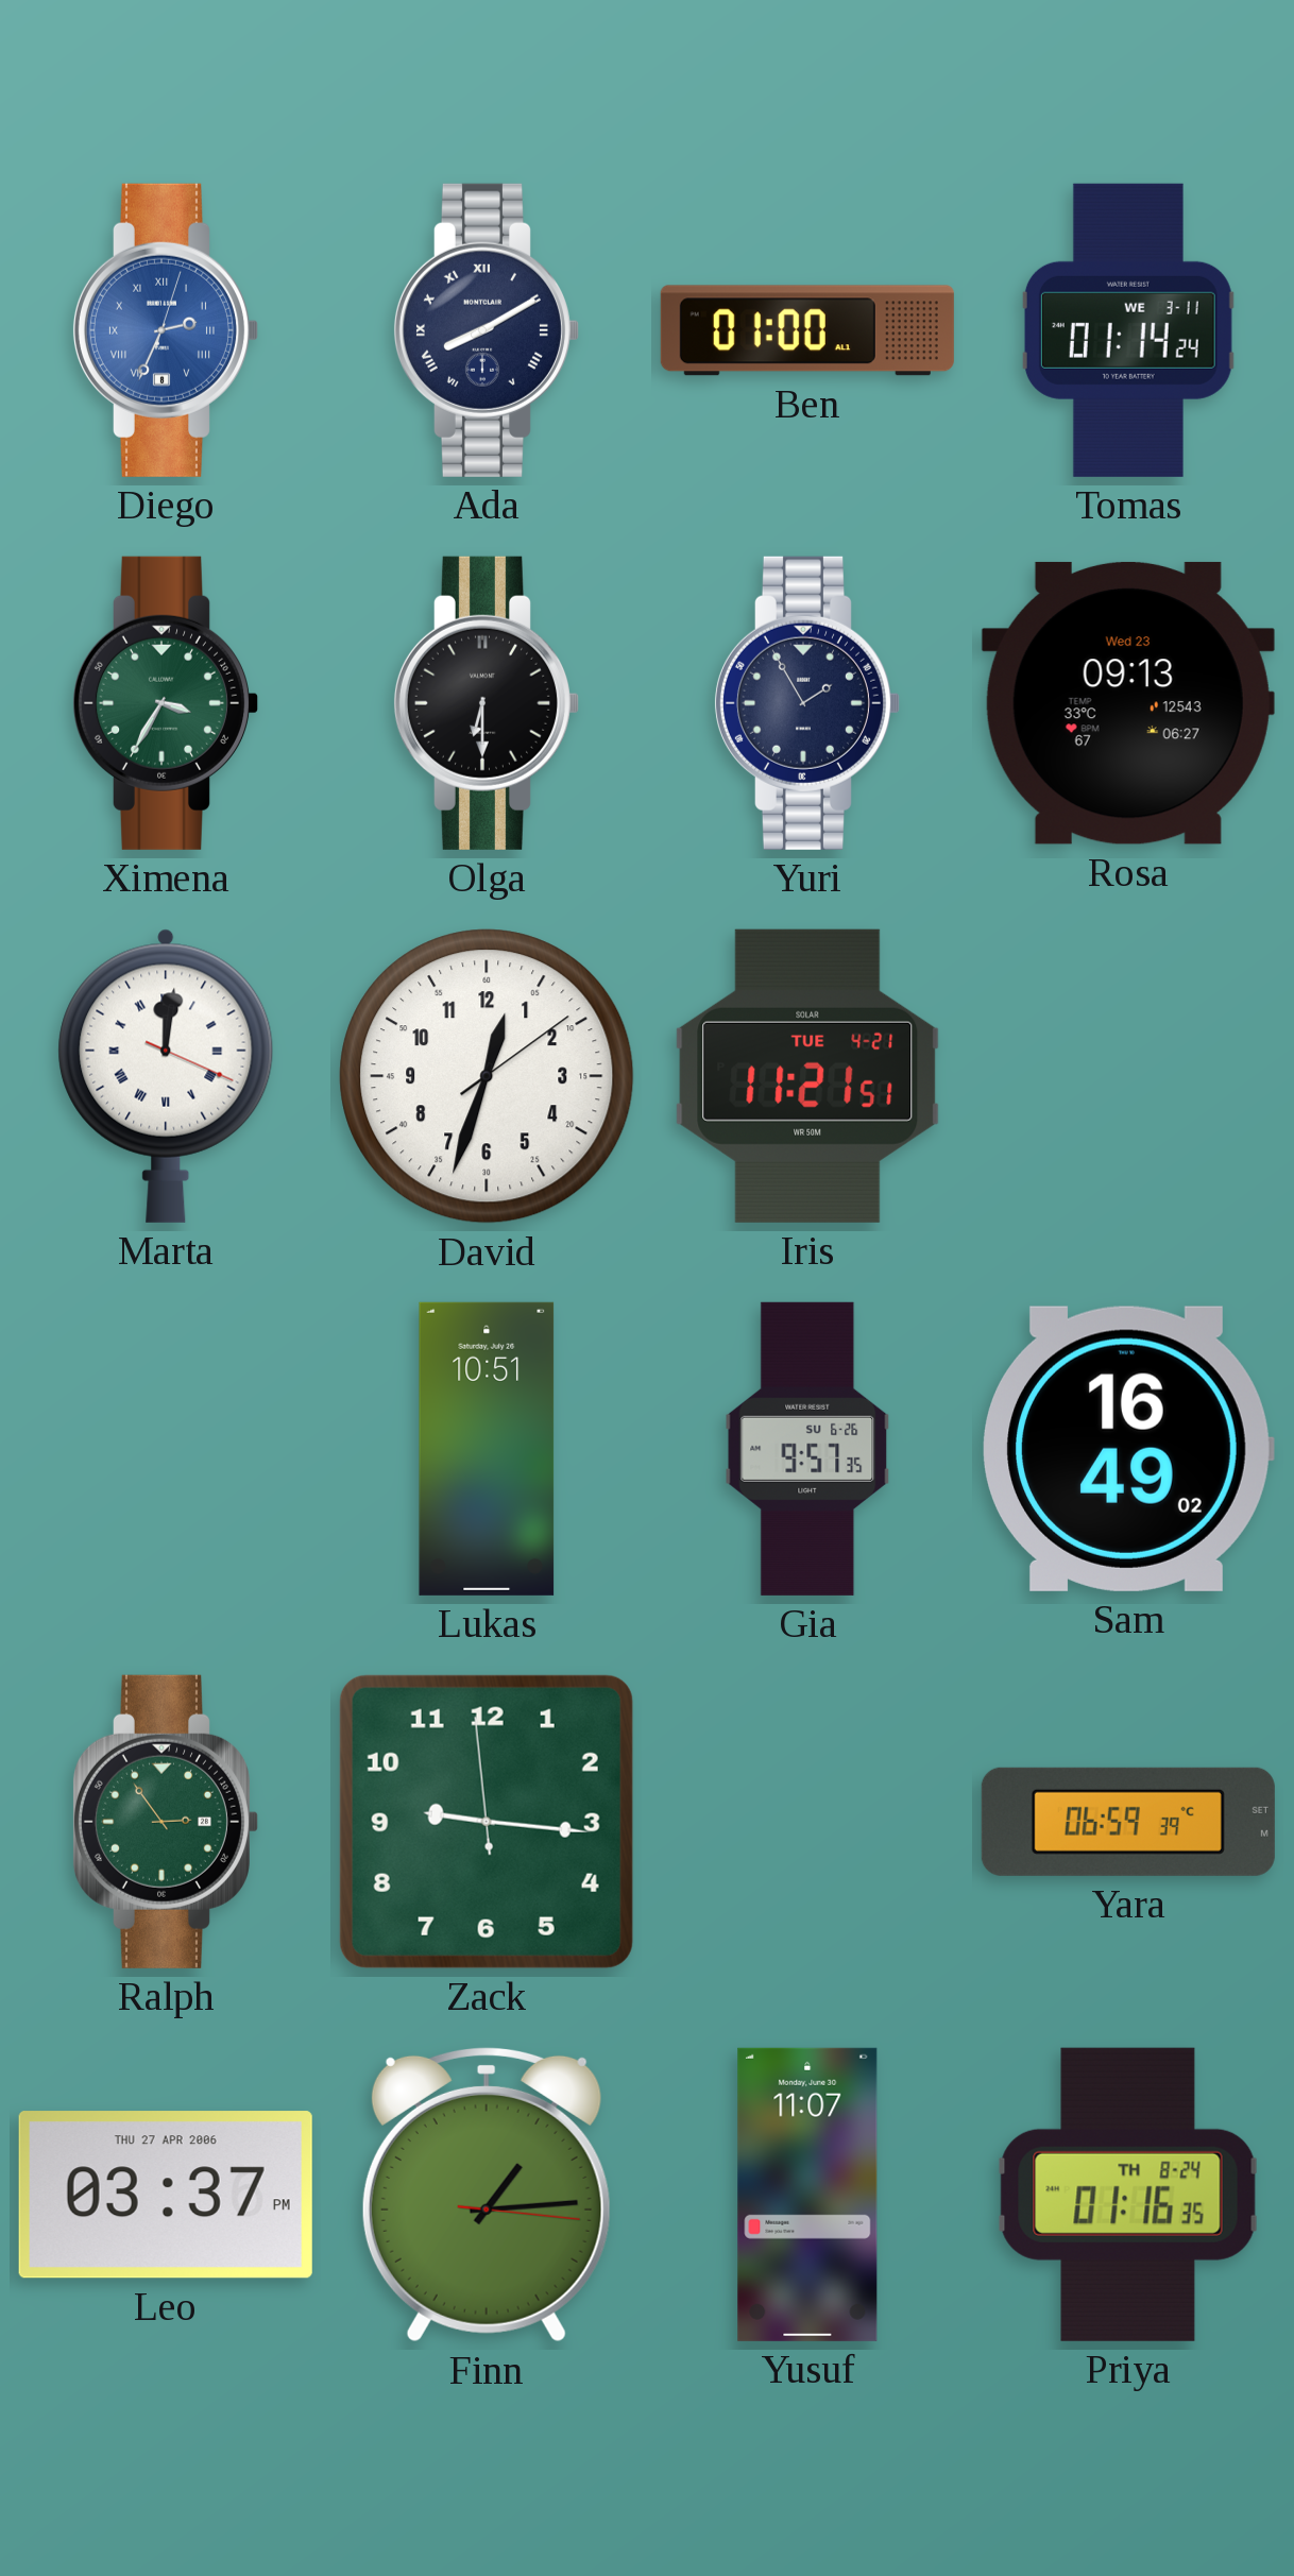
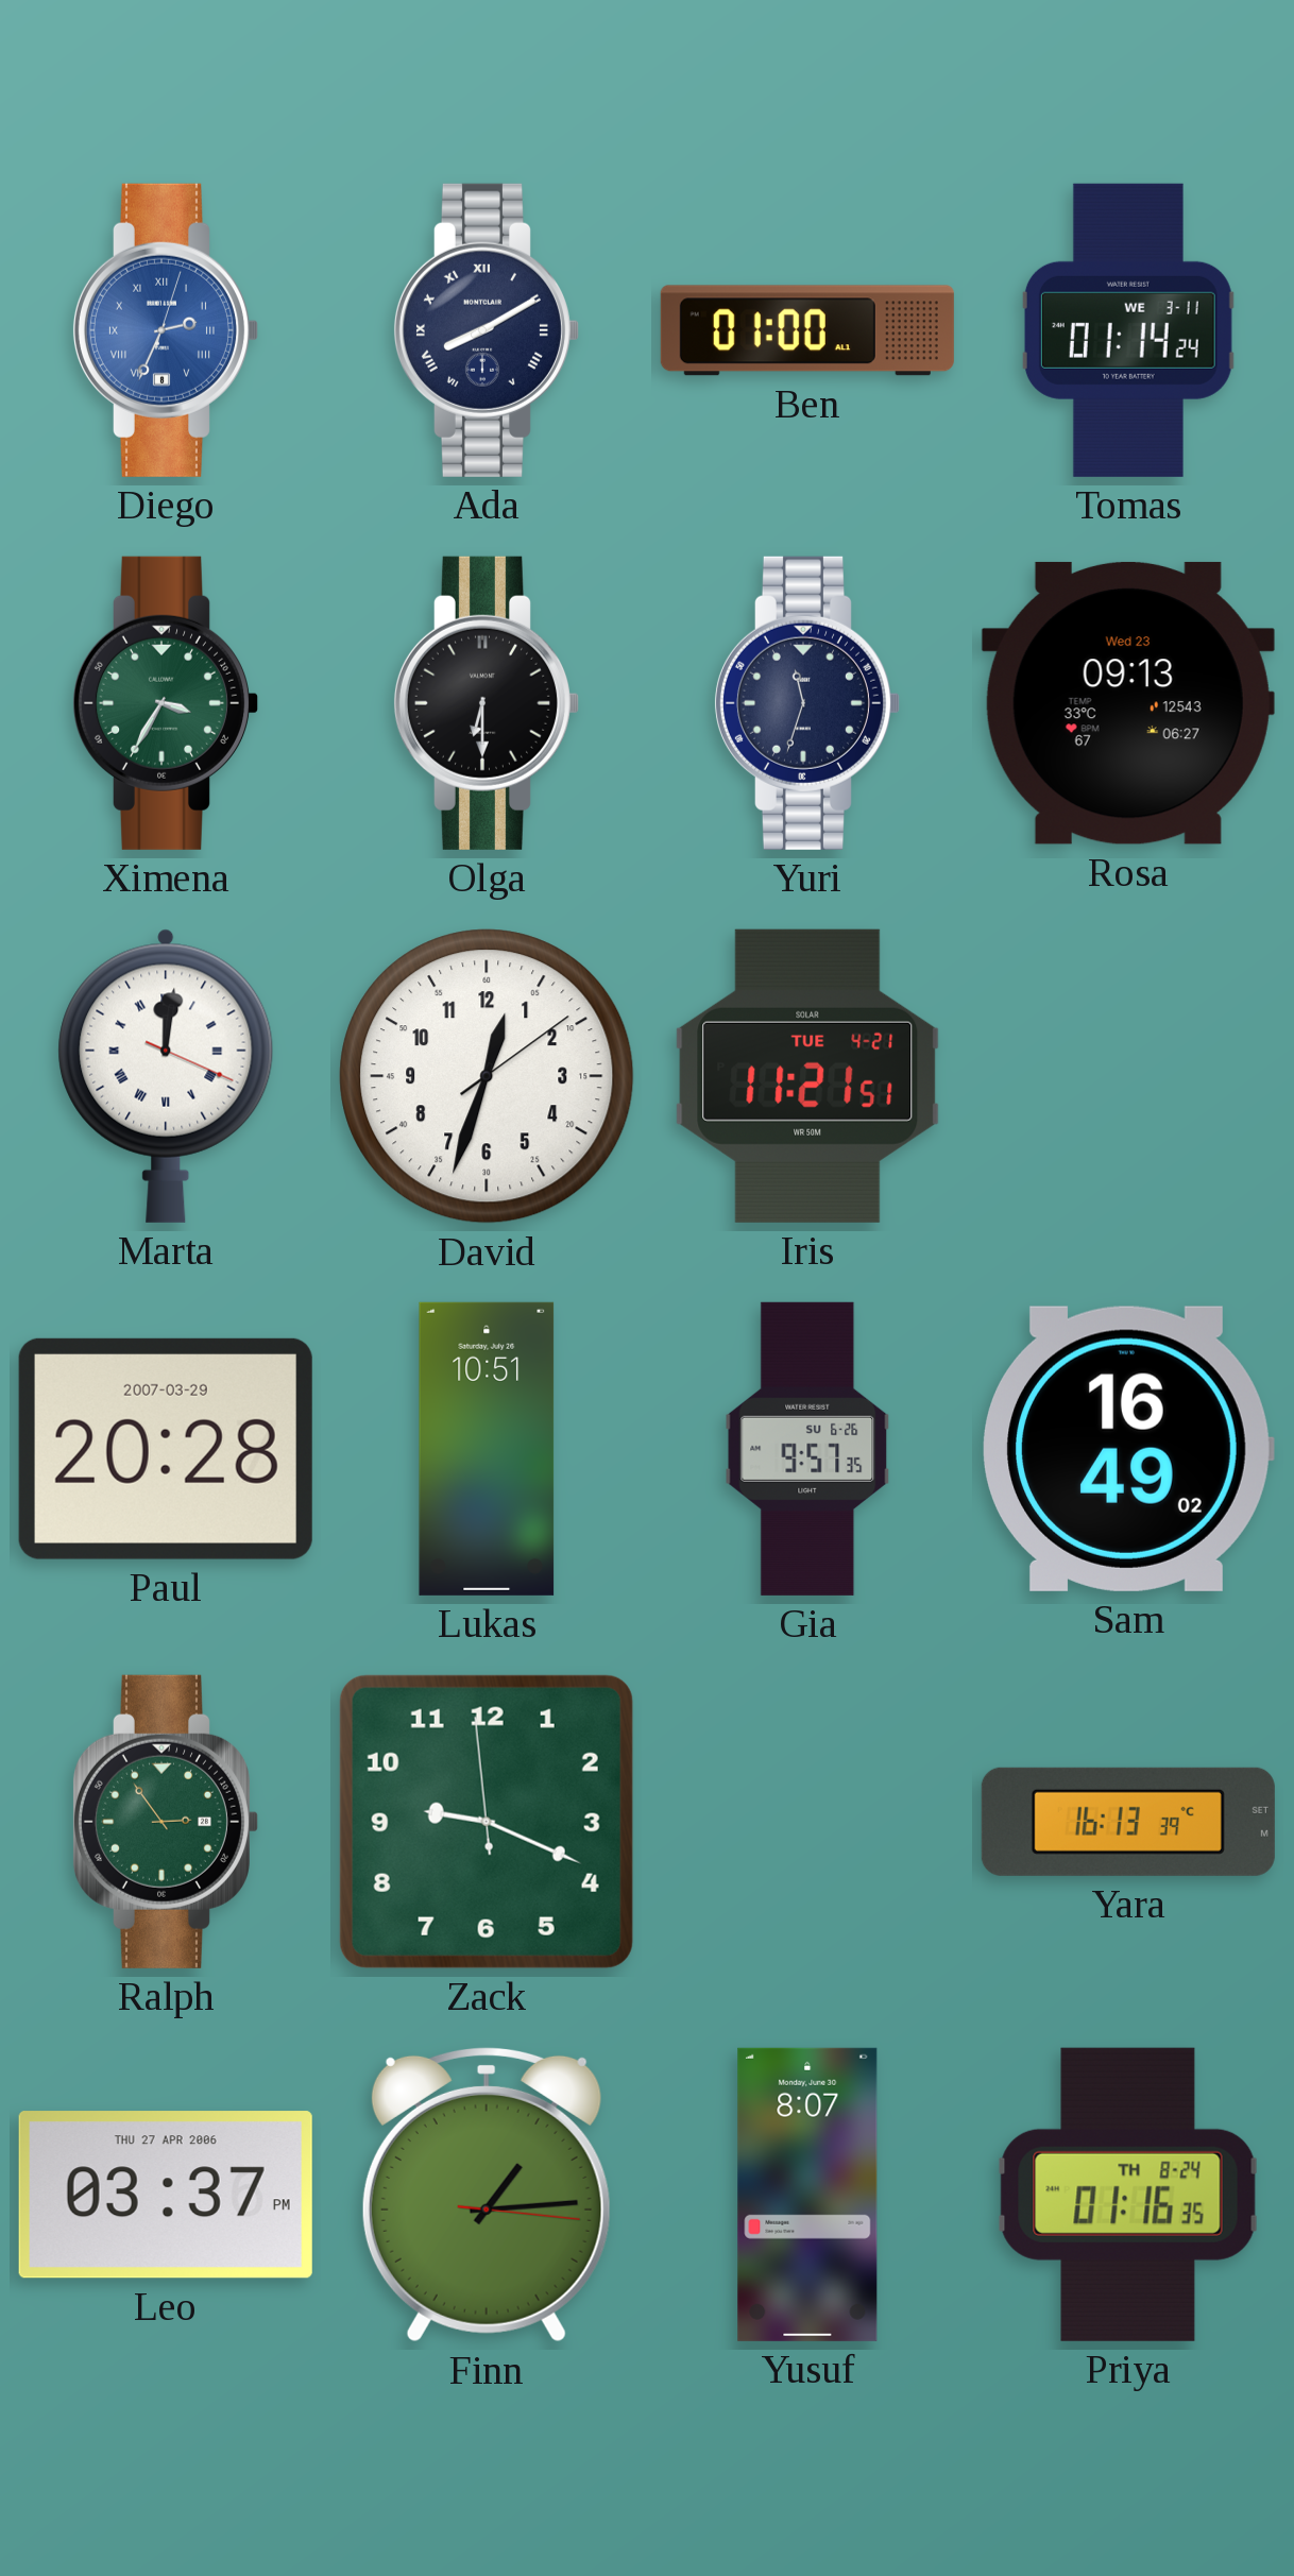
Yuri: 1:55 -> 11:33
Paul: none -> 20:28
Zack: 9:15 -> 9:18
Yara: 06:59 -> 16:13
Yusuf: 11:07 -> 8:07
